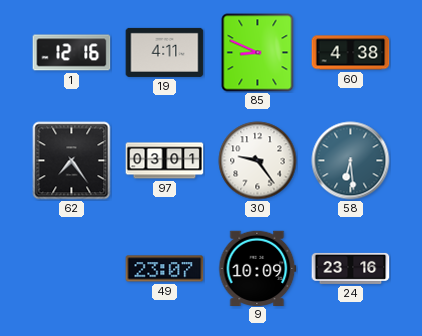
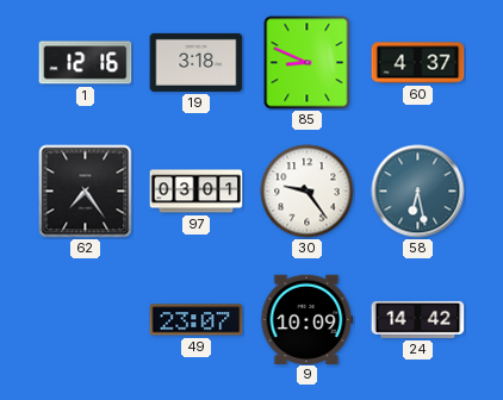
19: 4:11 -> 3:18
60: 4:38 -> 4:37
58: 6:29 -> 6:28
24: 23:16 -> 14:42
